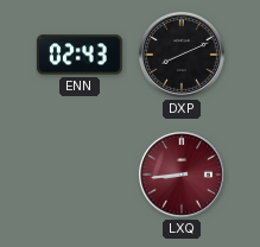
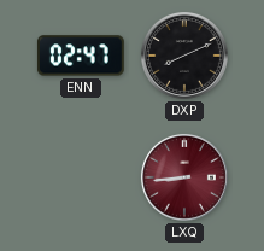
ENN: 02:43 -> 02:47
